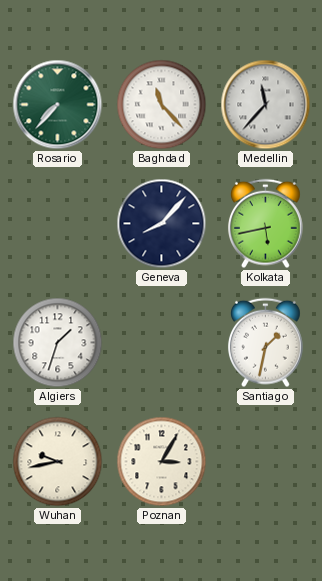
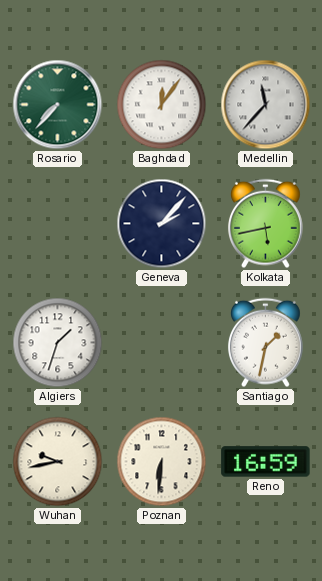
Baghdad: 11:23 -> 12:06
Geneva: 8:07 -> 2:07
Poznan: 3:05 -> 6:31
Reno: none -> 16:59
